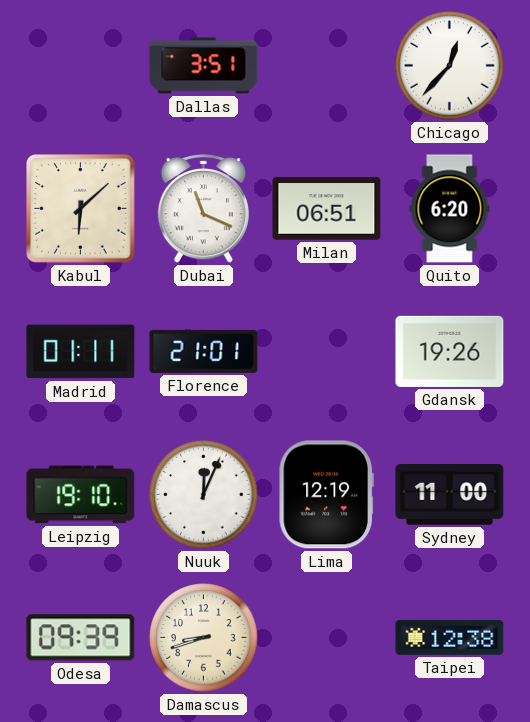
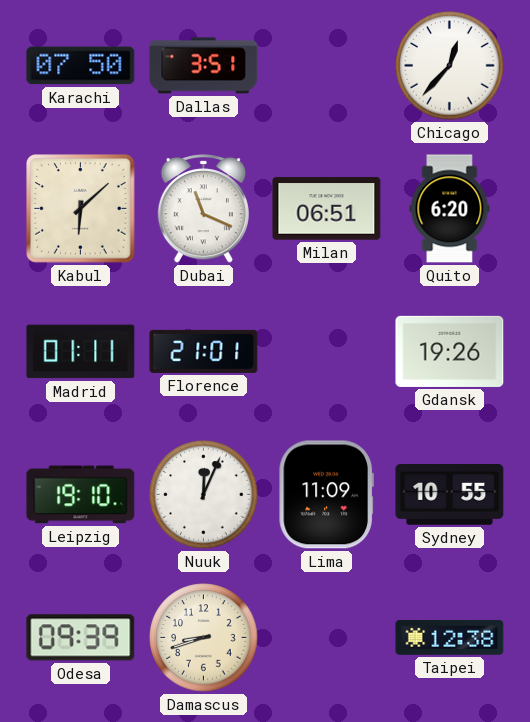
Karachi: none -> 07:50
Lima: 12:19 -> 11:09
Sydney: 11:00 -> 10:55
